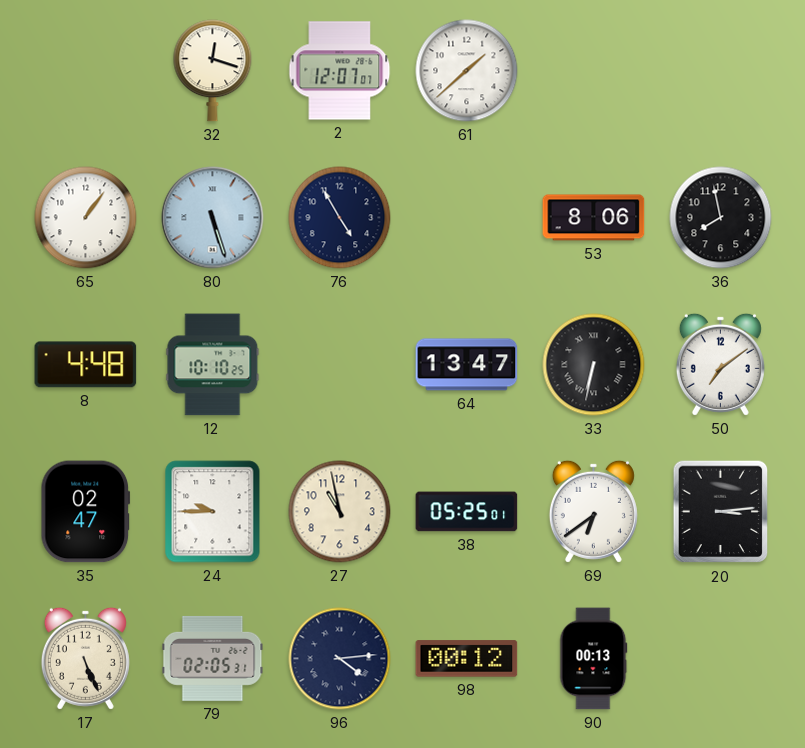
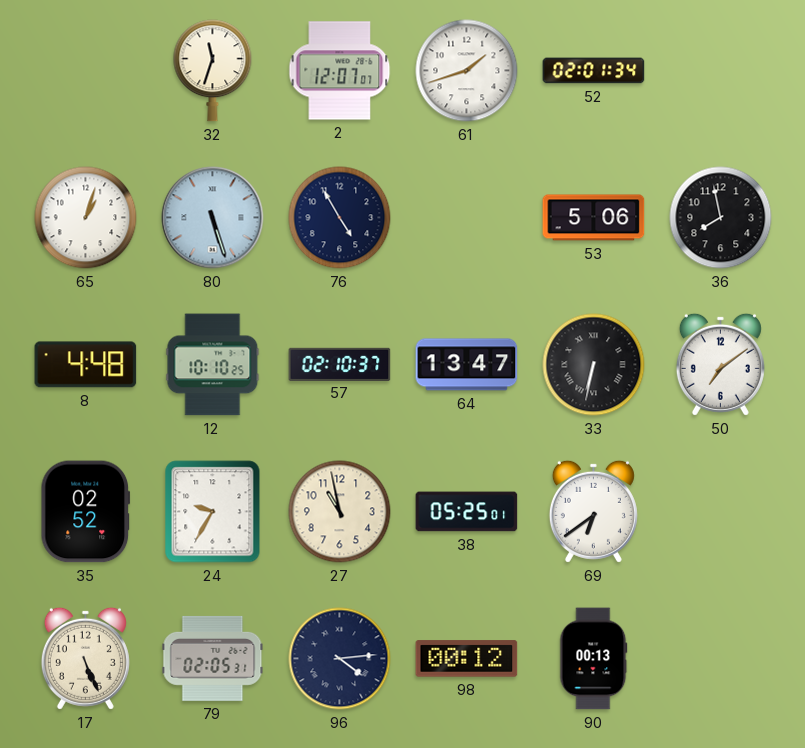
32: 12:18 -> 11:33
61: 1:38 -> 1:42
52: none -> 02:01
65: 1:06 -> 1:03
53: 8:06 -> 5:06
57: none -> 02:10
35: 02:47 -> 02:52
24: 9:45 -> 9:35
20: 3:14 -> none
